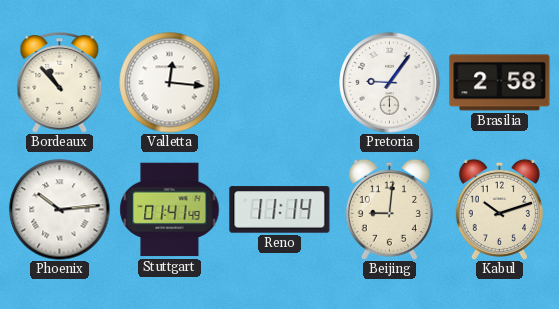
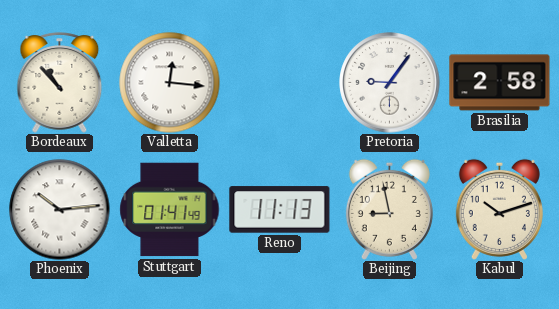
Reno: 11:14 -> 11:13
Beijing: 9:01 -> 8:58
